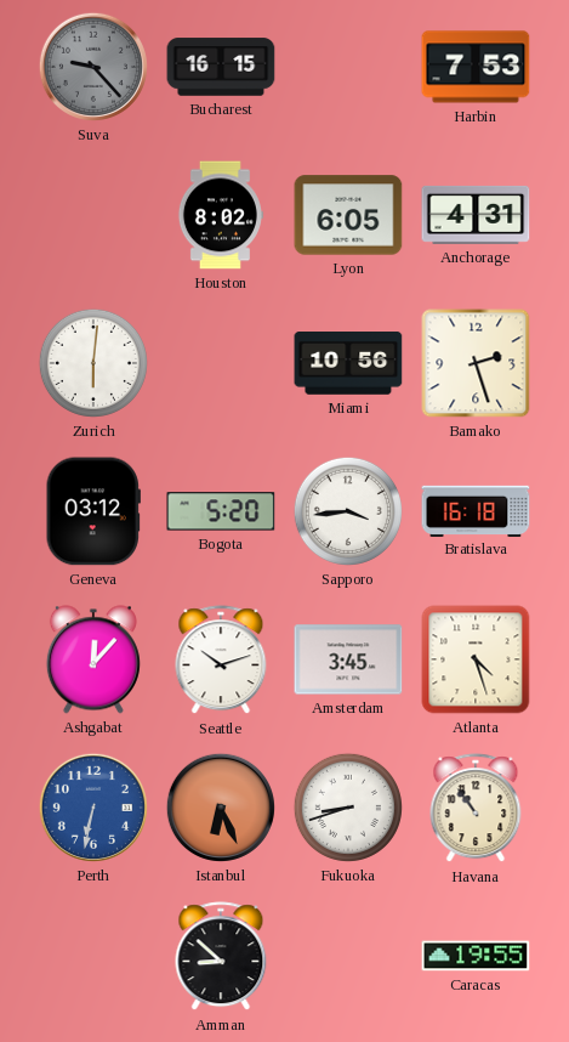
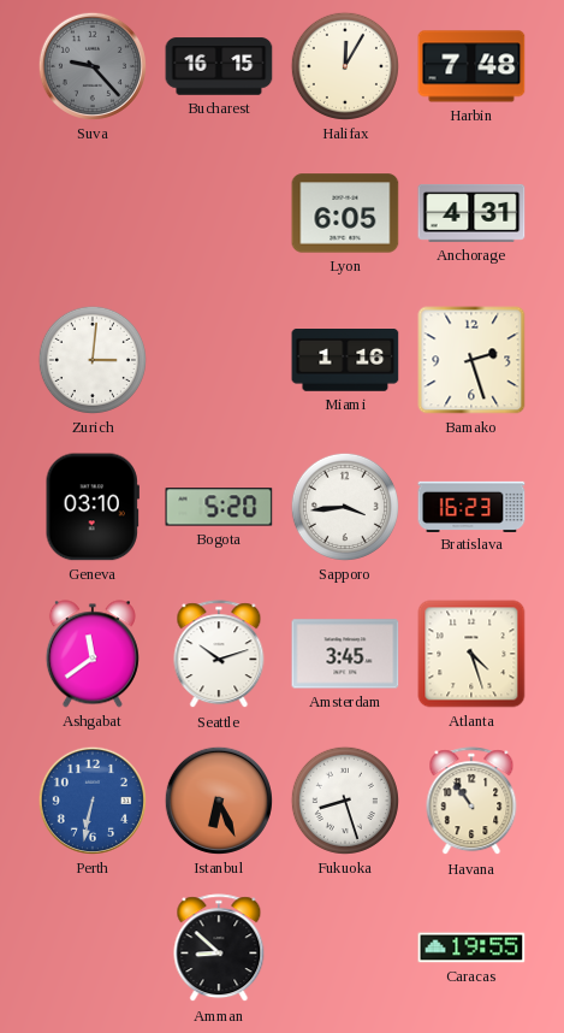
Halifax: none -> 12:05
Harbin: 7:53 -> 7:48
Houston: 8:02 -> none
Zurich: 6:01 -> 3:01
Miami: 10:56 -> 1:16
Geneva: 03:12 -> 03:10
Bratislava: 16:18 -> 16:23
Ashgabat: 12:07 -> 11:39
Fukuoka: 8:42 -> 8:27
